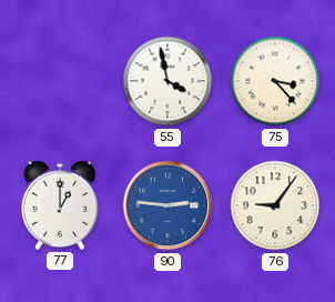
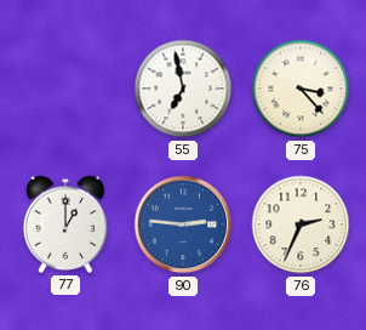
55: 3:58 -> 6:58
76: 9:06 -> 2:34
